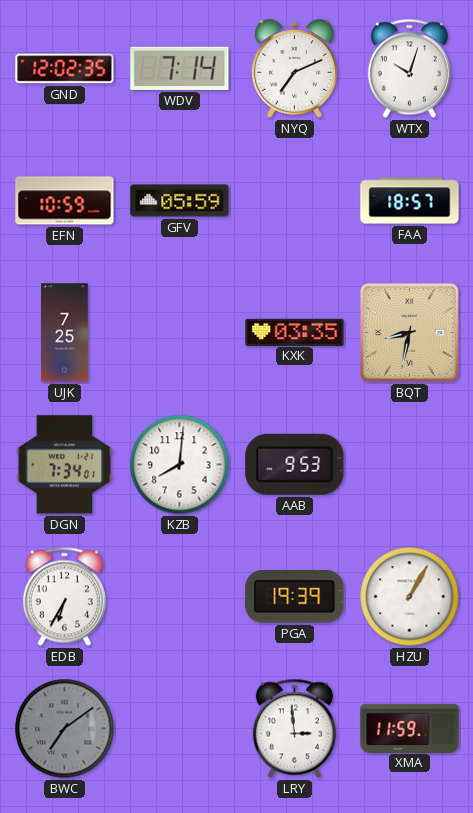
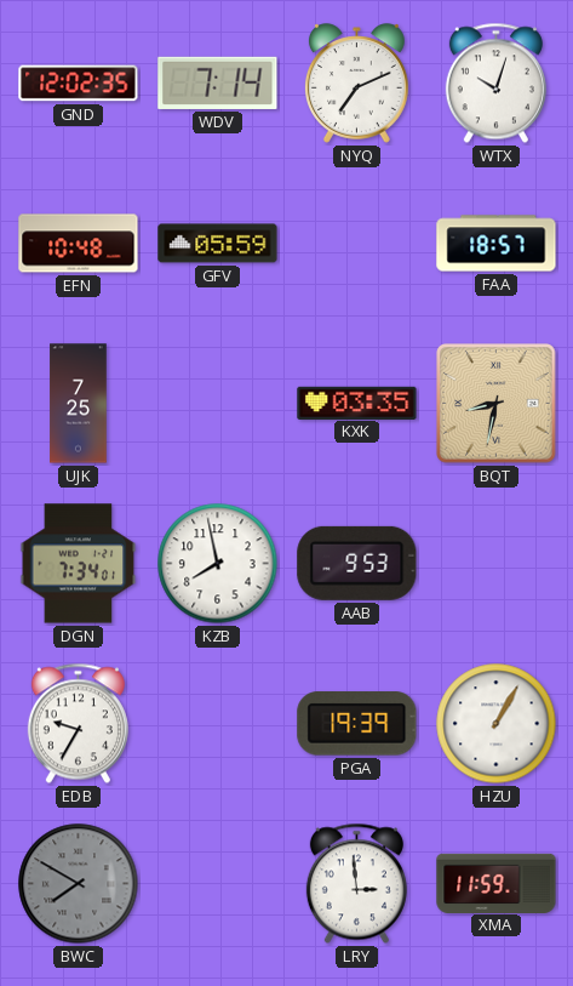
EFN: 10:59 -> 10:48
KZB: 8:01 -> 7:58
EDB: 6:35 -> 9:35
BWC: 7:09 -> 7:50
